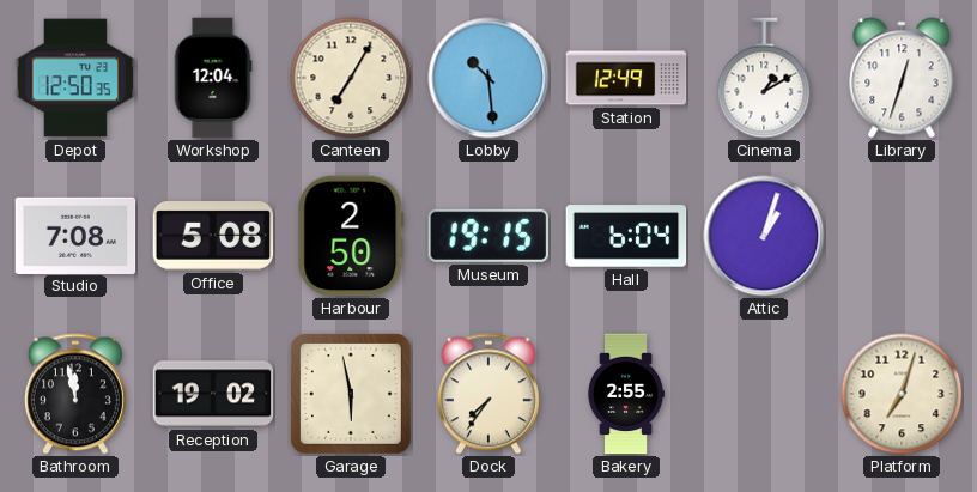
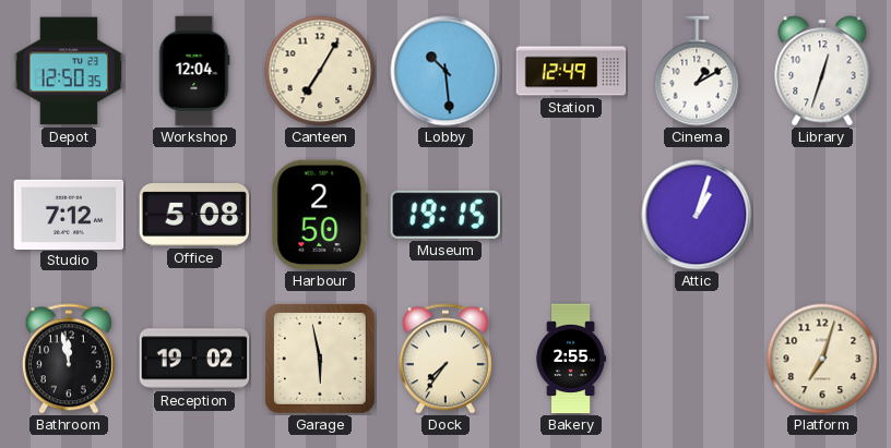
Studio: 7:08 -> 7:12
Hall: 6:04 -> none
